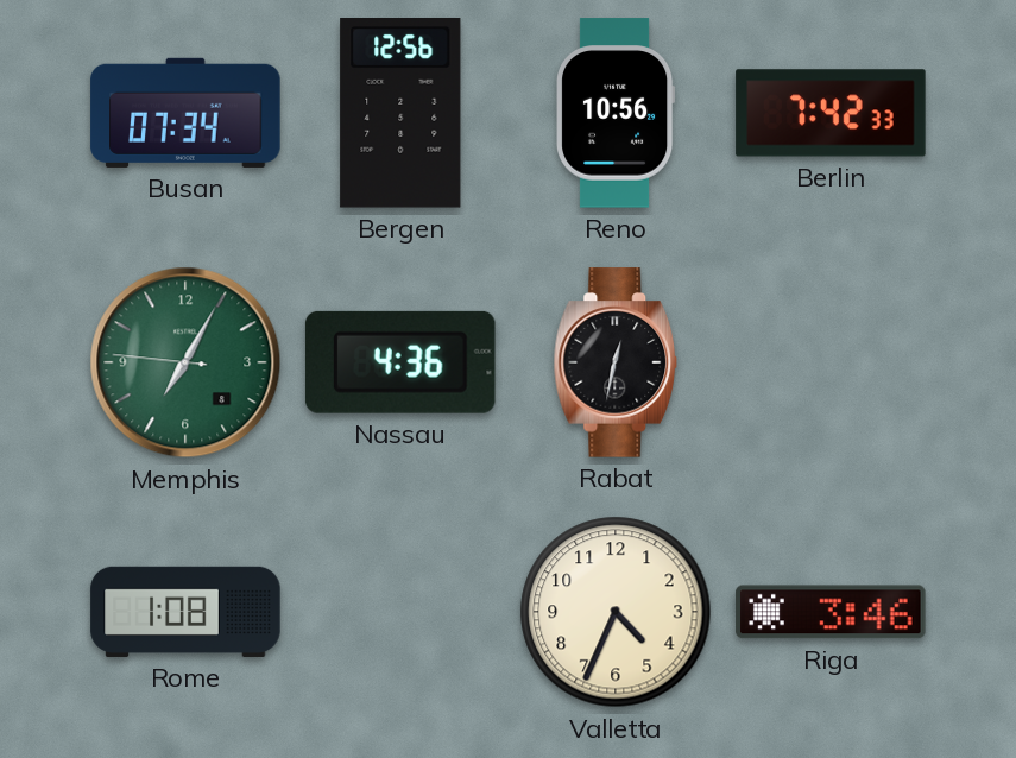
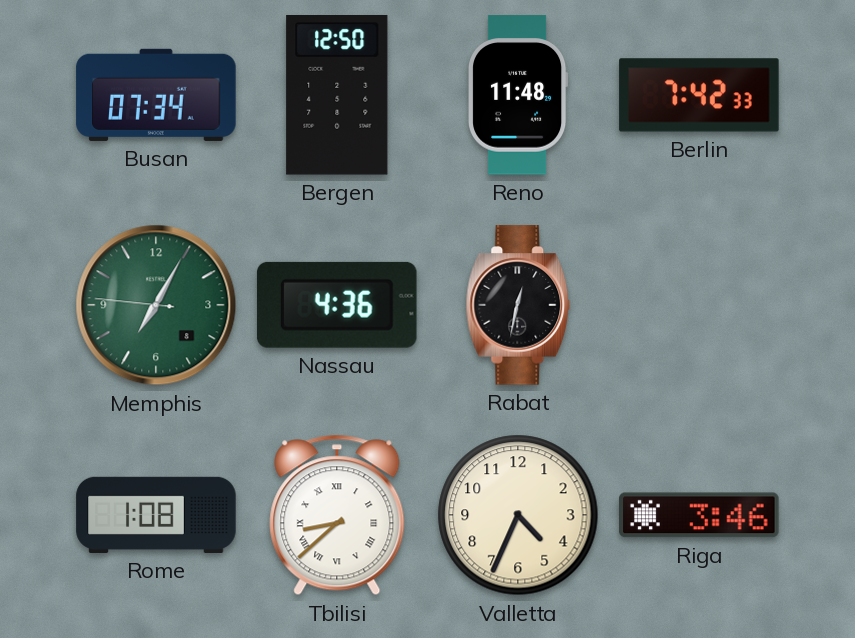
Bergen: 12:56 -> 12:50
Reno: 10:56 -> 11:48
Tbilisi: none -> 8:38
